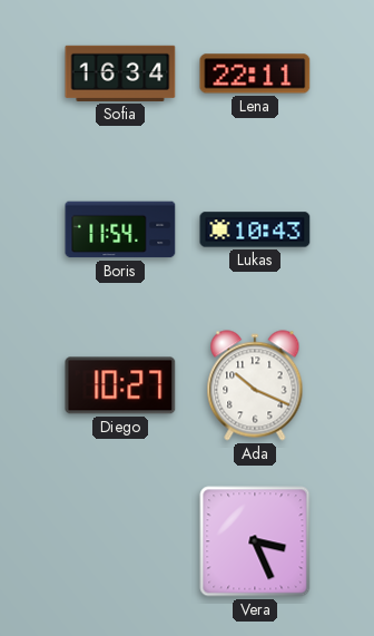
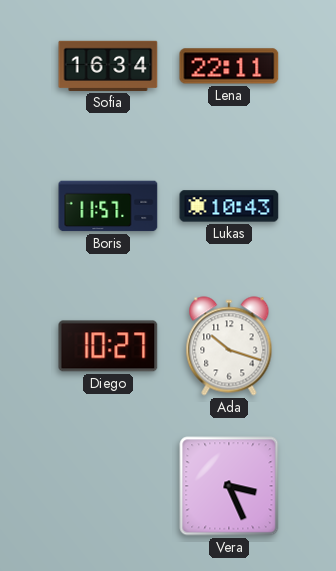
Boris: 11:54 -> 11:57
Ada: 10:19 -> 10:18
